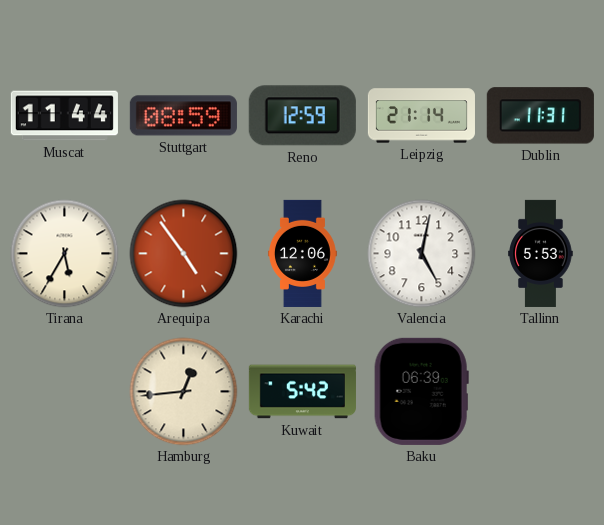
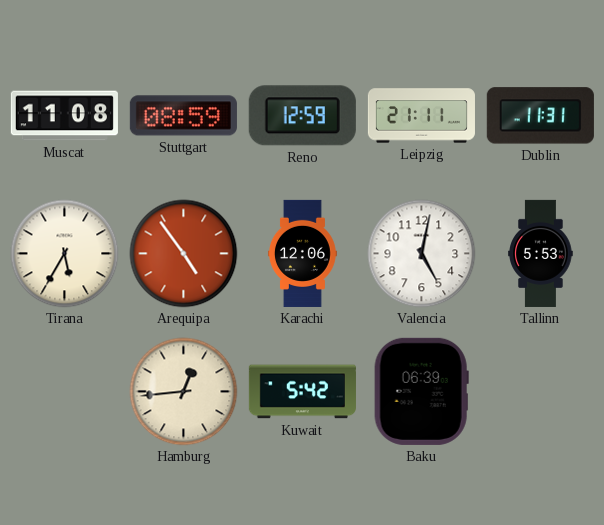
Muscat: 11:44 -> 11:08
Leipzig: 21:14 -> 21:11
